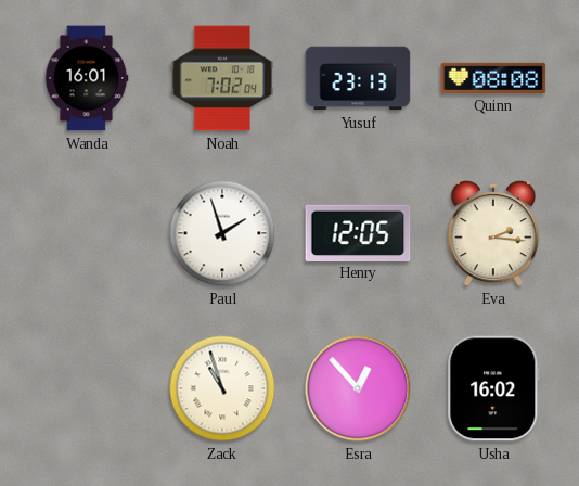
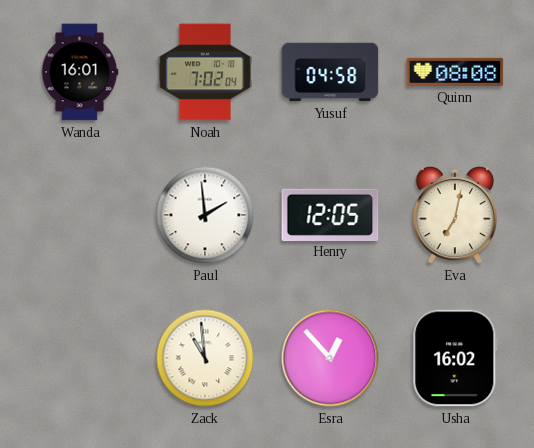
Yusuf: 23:13 -> 04:58
Paul: 1:57 -> 1:59
Eva: 2:16 -> 7:02
Zack: 10:57 -> 10:59
